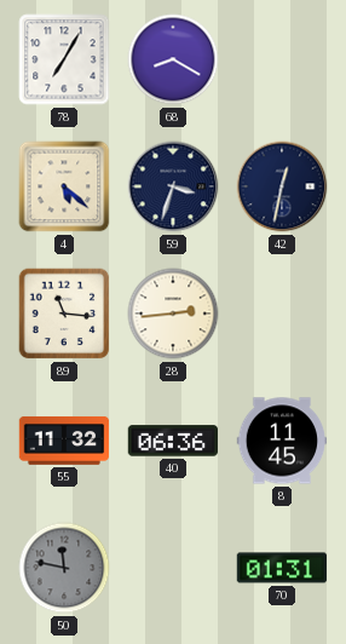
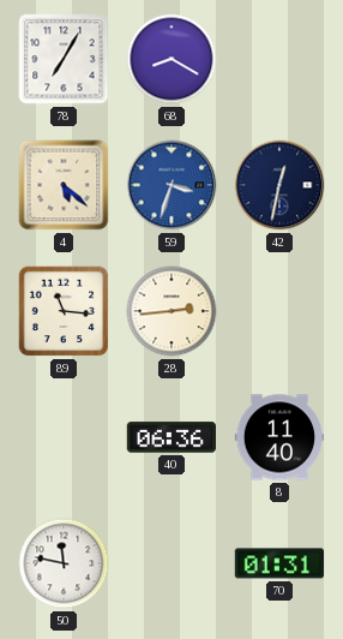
59 dial: navy -> blue
55: 11:32 -> none
8: 11:45 -> 11:40
50 dial: grey -> white
